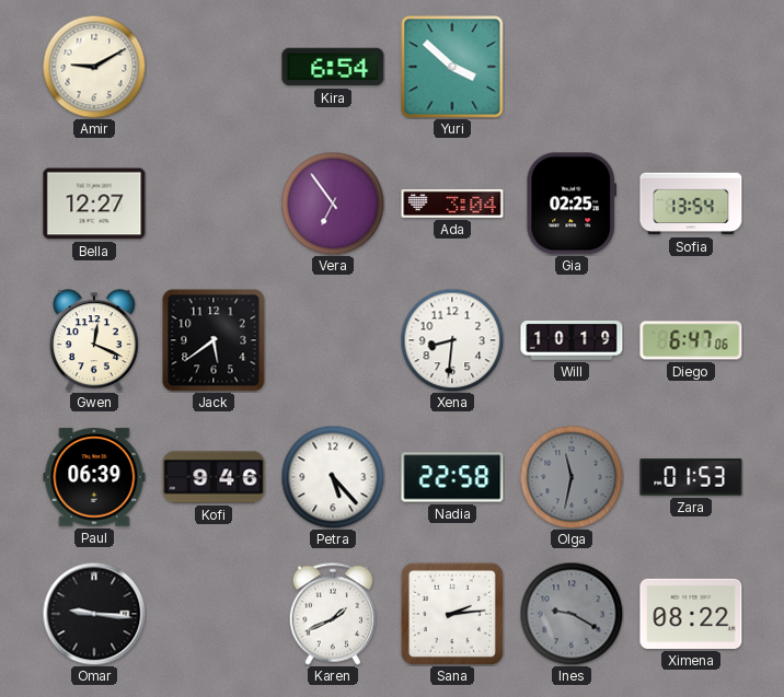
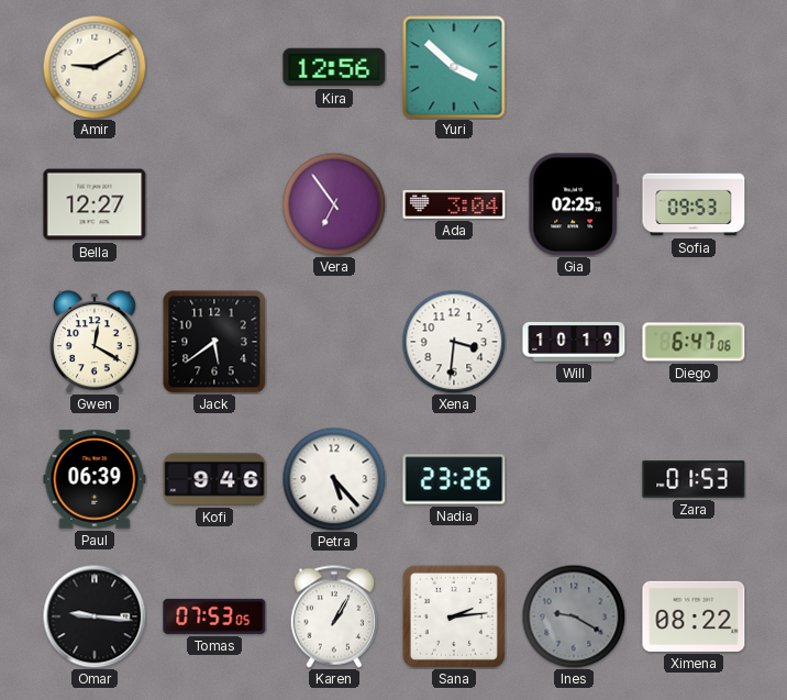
Kira: 6:54 -> 12:56
Sofia: 13:54 -> 09:53
Gwen: 12:19 -> 12:20
Xena: 8:31 -> 3:31
Nadia: 22:58 -> 23:26
Olga: 11:32 -> none
Tomas: none -> 07:53
Karen: 1:41 -> 1:05
